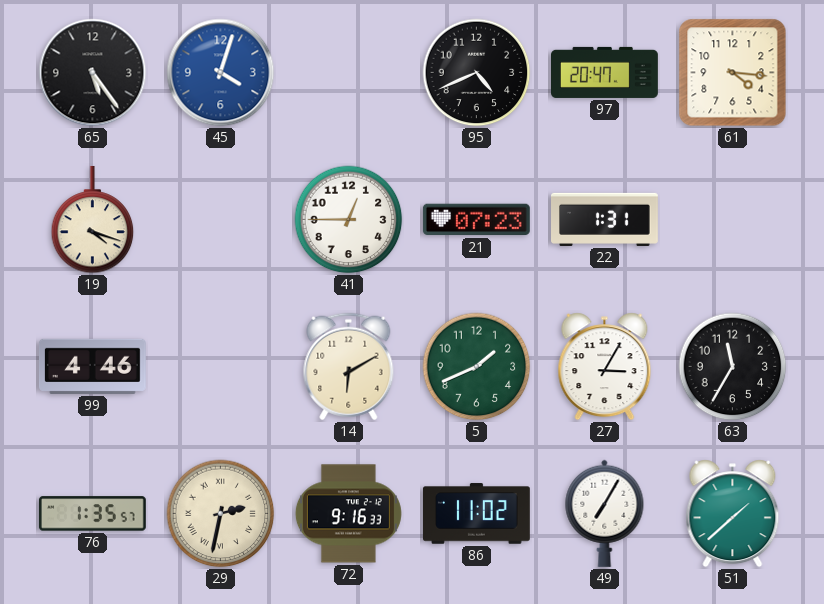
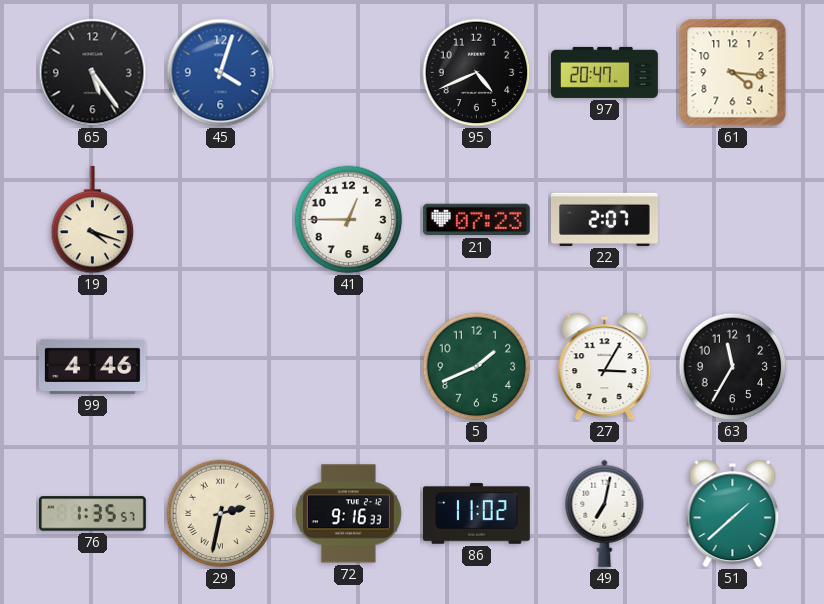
22: 1:31 -> 2:07
14: 6:10 -> none
49: 7:05 -> 7:02
